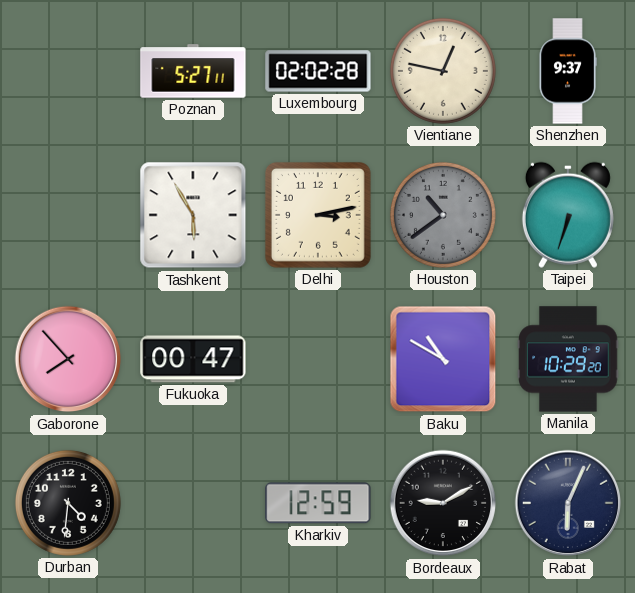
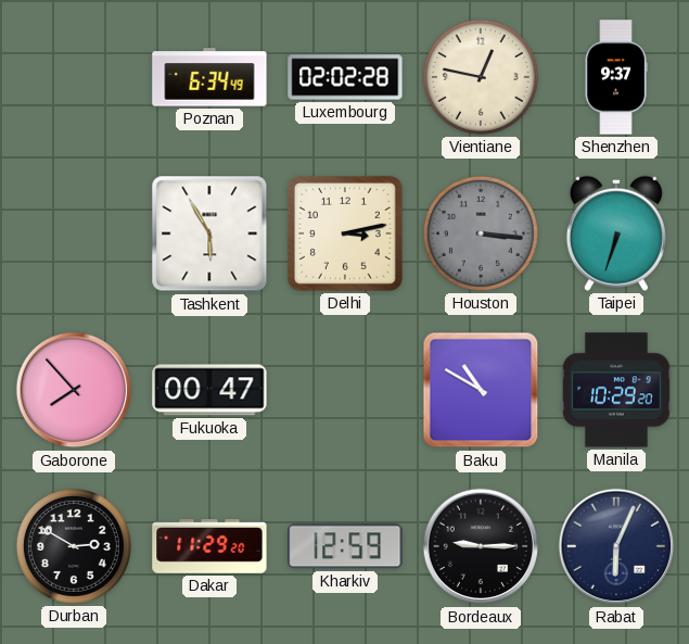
Poznan: 5:27 -> 6:34
Houston: 10:39 -> 3:16
Durban: 4:31 -> 2:50
Dakar: none -> 11:29
Bordeaux: 9:10 -> 9:15
